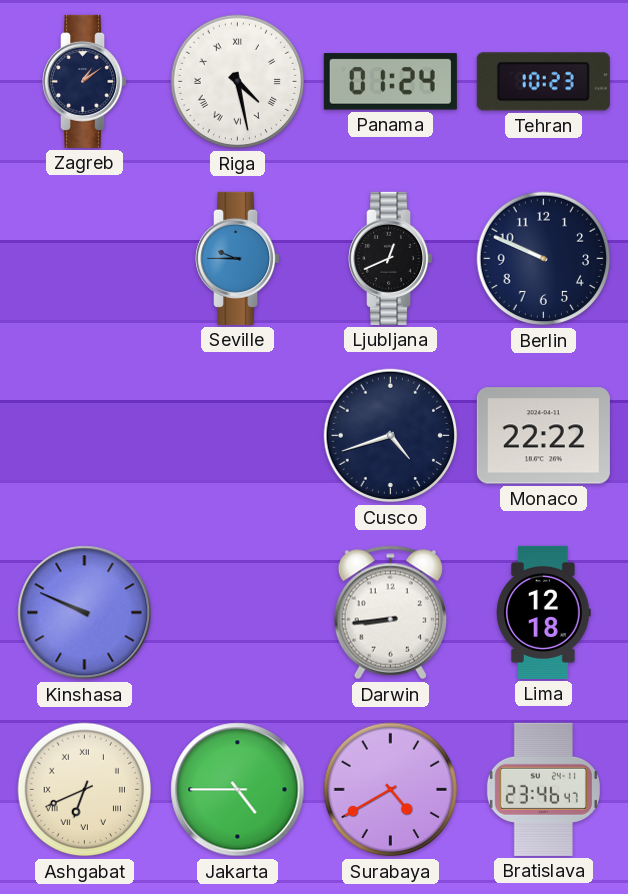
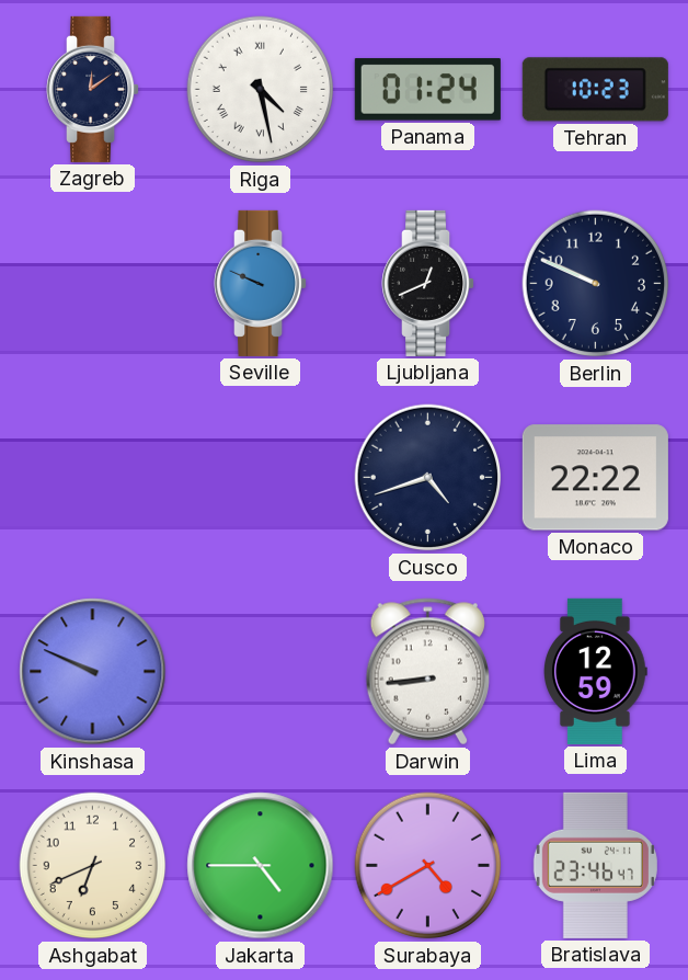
Zagreb: 1:09 -> 12:09
Seville: 9:45 -> 9:49
Lima: 12:18 -> 12:59
Ashgabat numerals: Roman -> Arabic
